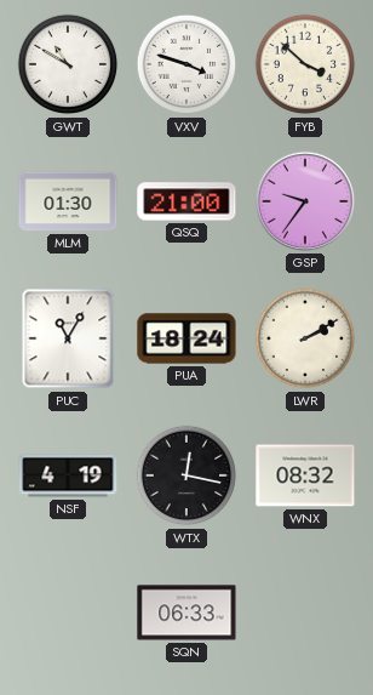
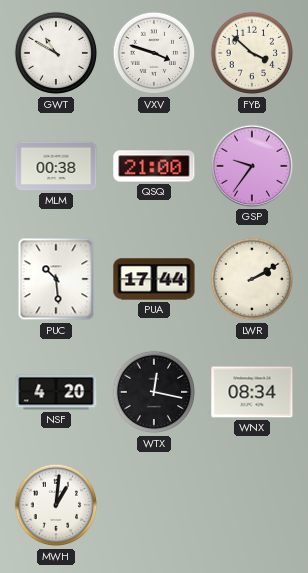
MLM: 01:30 -> 00:38
PUC: 11:05 -> 10:29
PUA: 18:24 -> 17:44
NSF: 4:19 -> 4:20
WNX: 08:32 -> 08:34
MWH: none -> 1:01
SQN: 06:33 -> none
